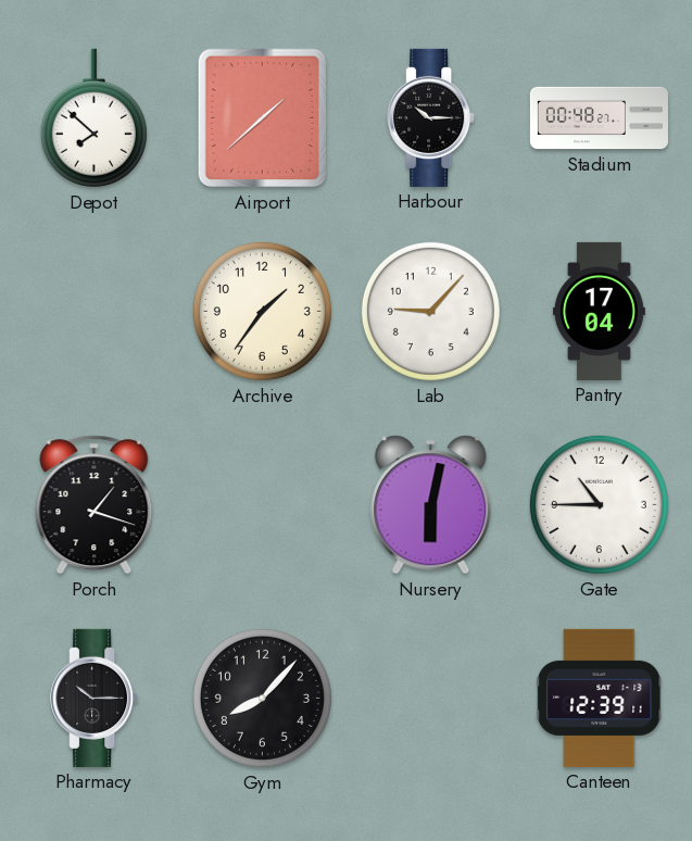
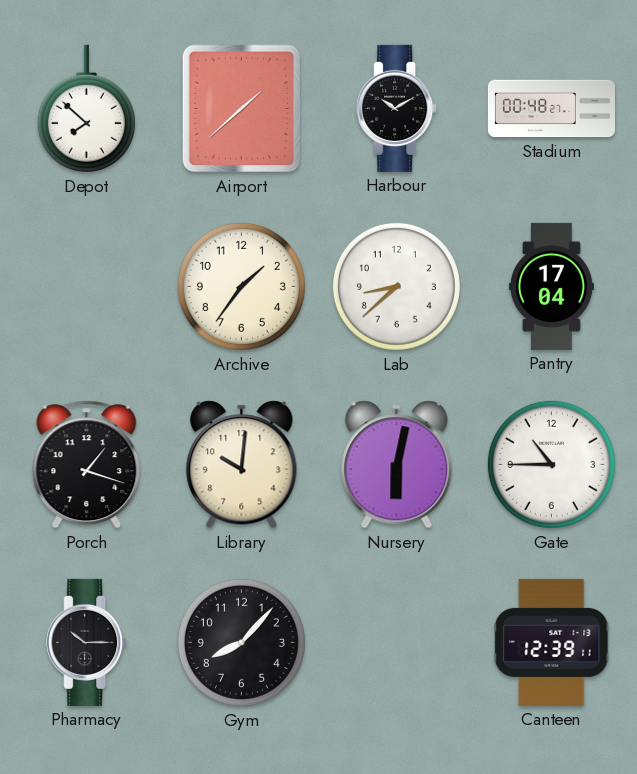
Harbour: 10:15 -> 10:10
Lab: 9:07 -> 8:38
Library: none -> 10:01
